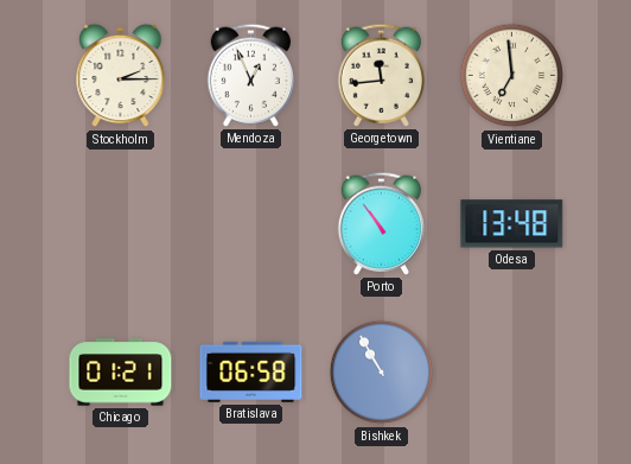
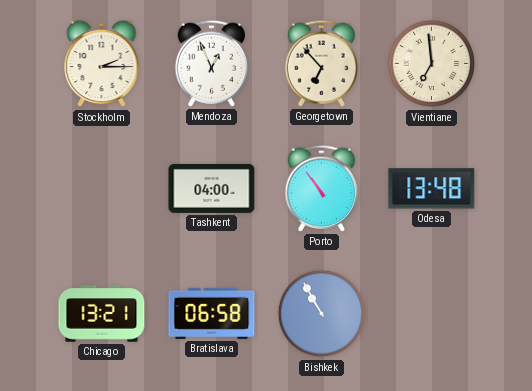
Georgetown: 11:44 -> 6:53
Tashkent: none -> 04:00
Chicago: 01:21 -> 13:21
